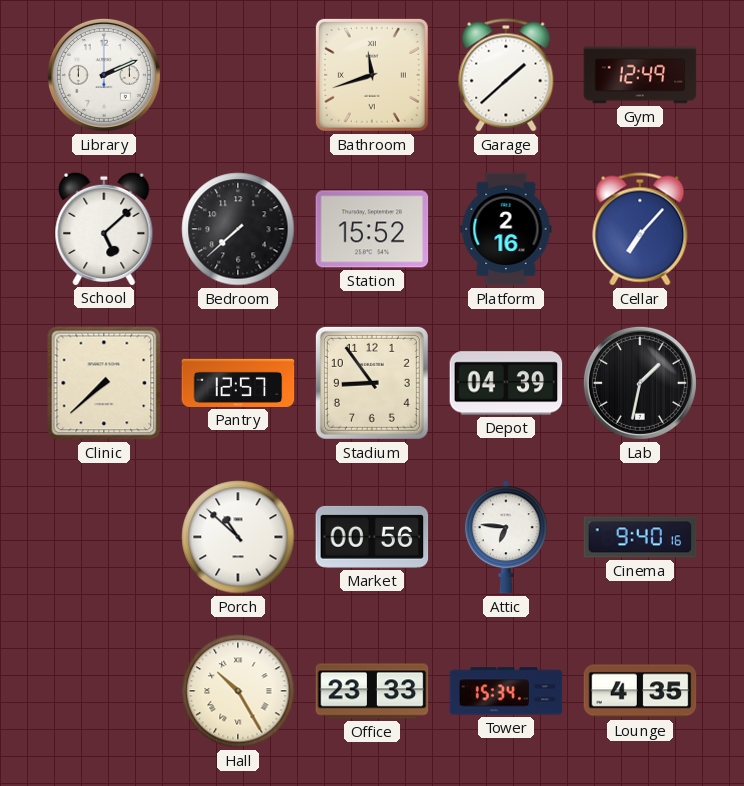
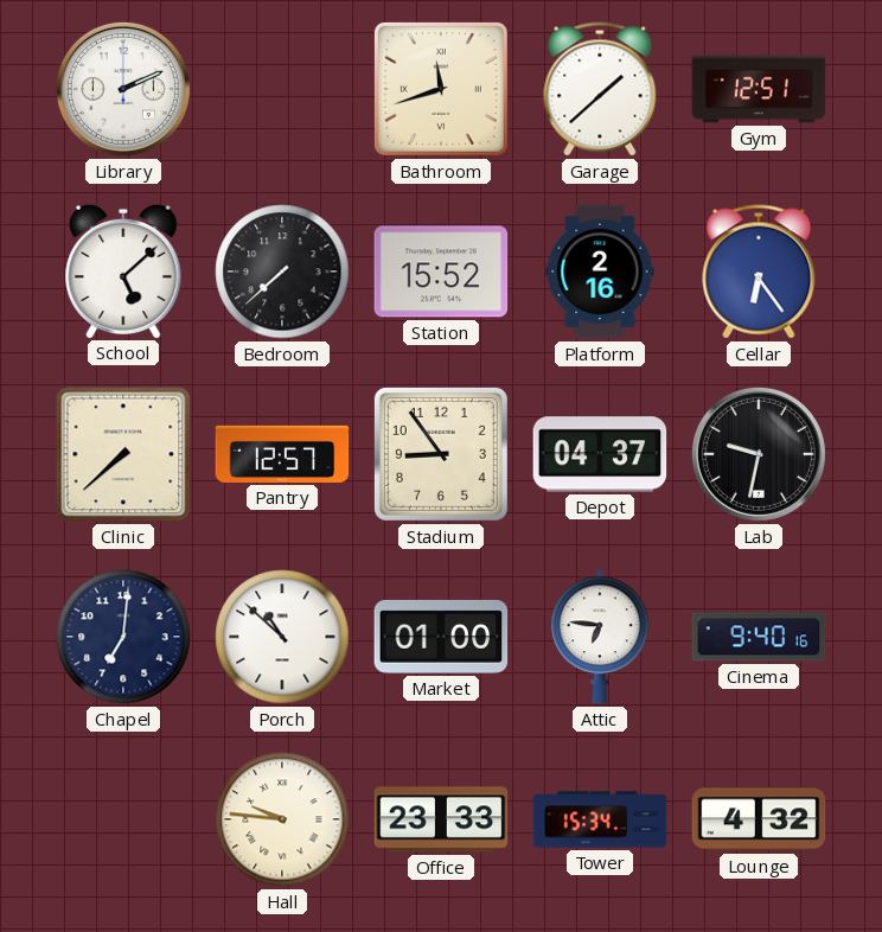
Gym: 12:49 -> 12:51
Cellar: 7:07 -> 6:24
Depot: 04:39 -> 04:37
Lab: 1:32 -> 9:32
Chapel: none -> 7:01
Market: 00:56 -> 01:00
Hall: 10:25 -> 9:46
Lounge: 4:35 -> 4:32
